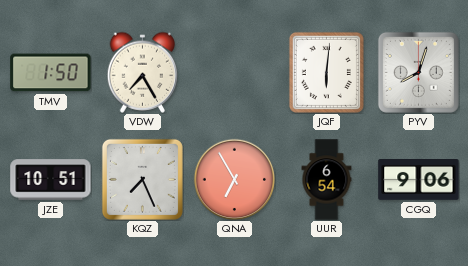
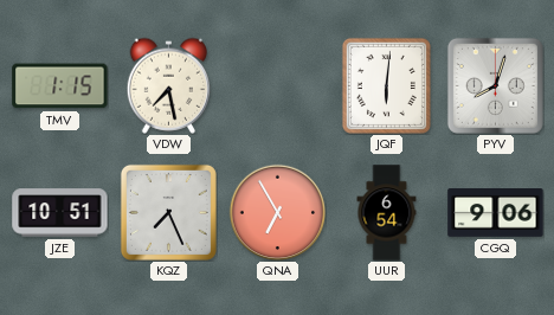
TMV: 1:50 -> 1:15
VDW: 7:25 -> 7:28
